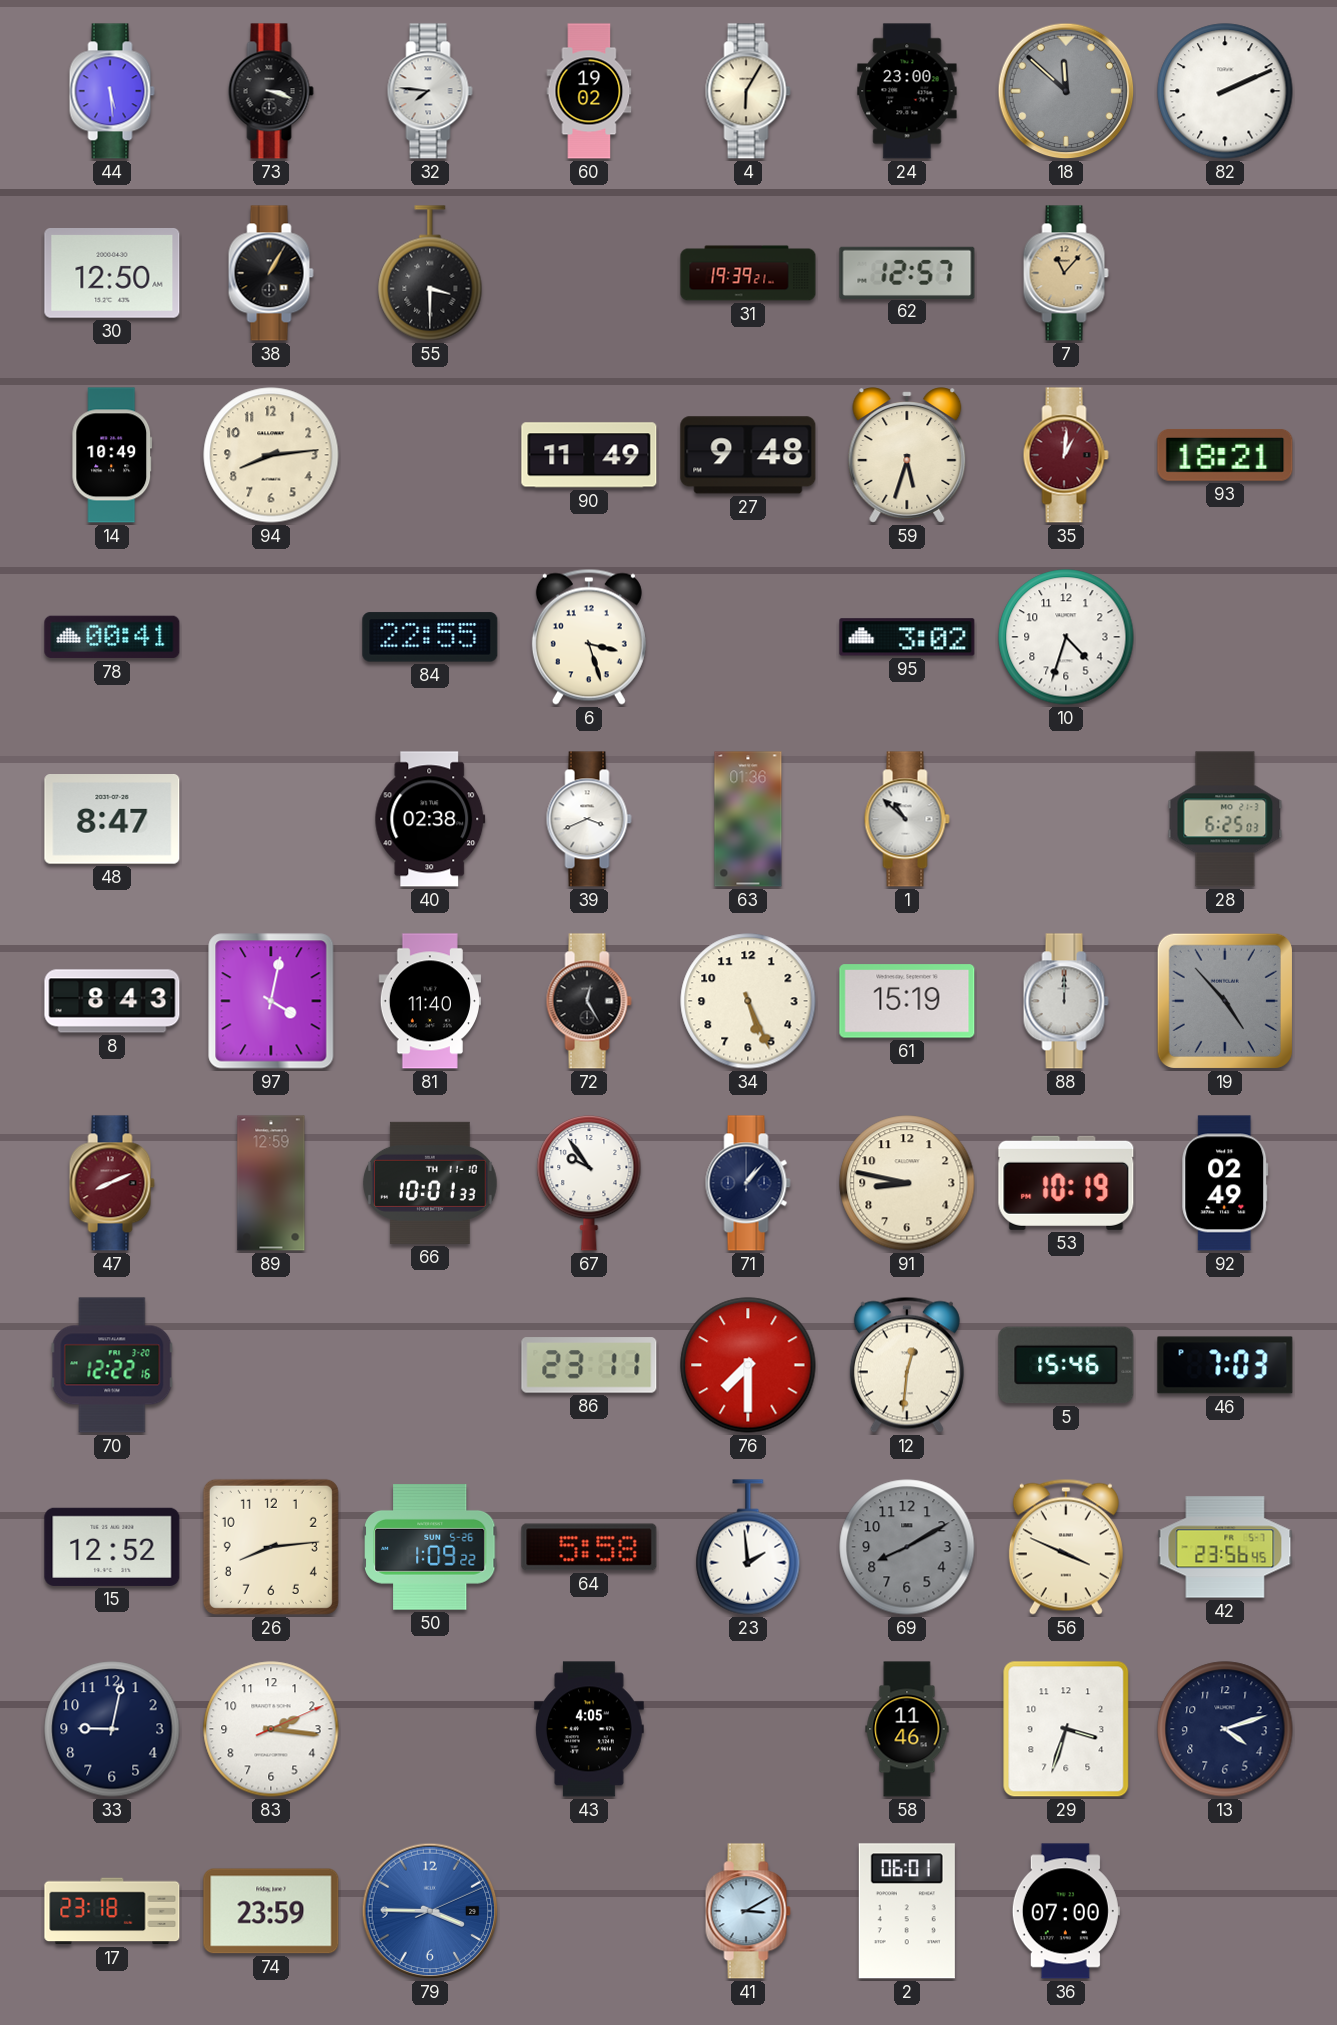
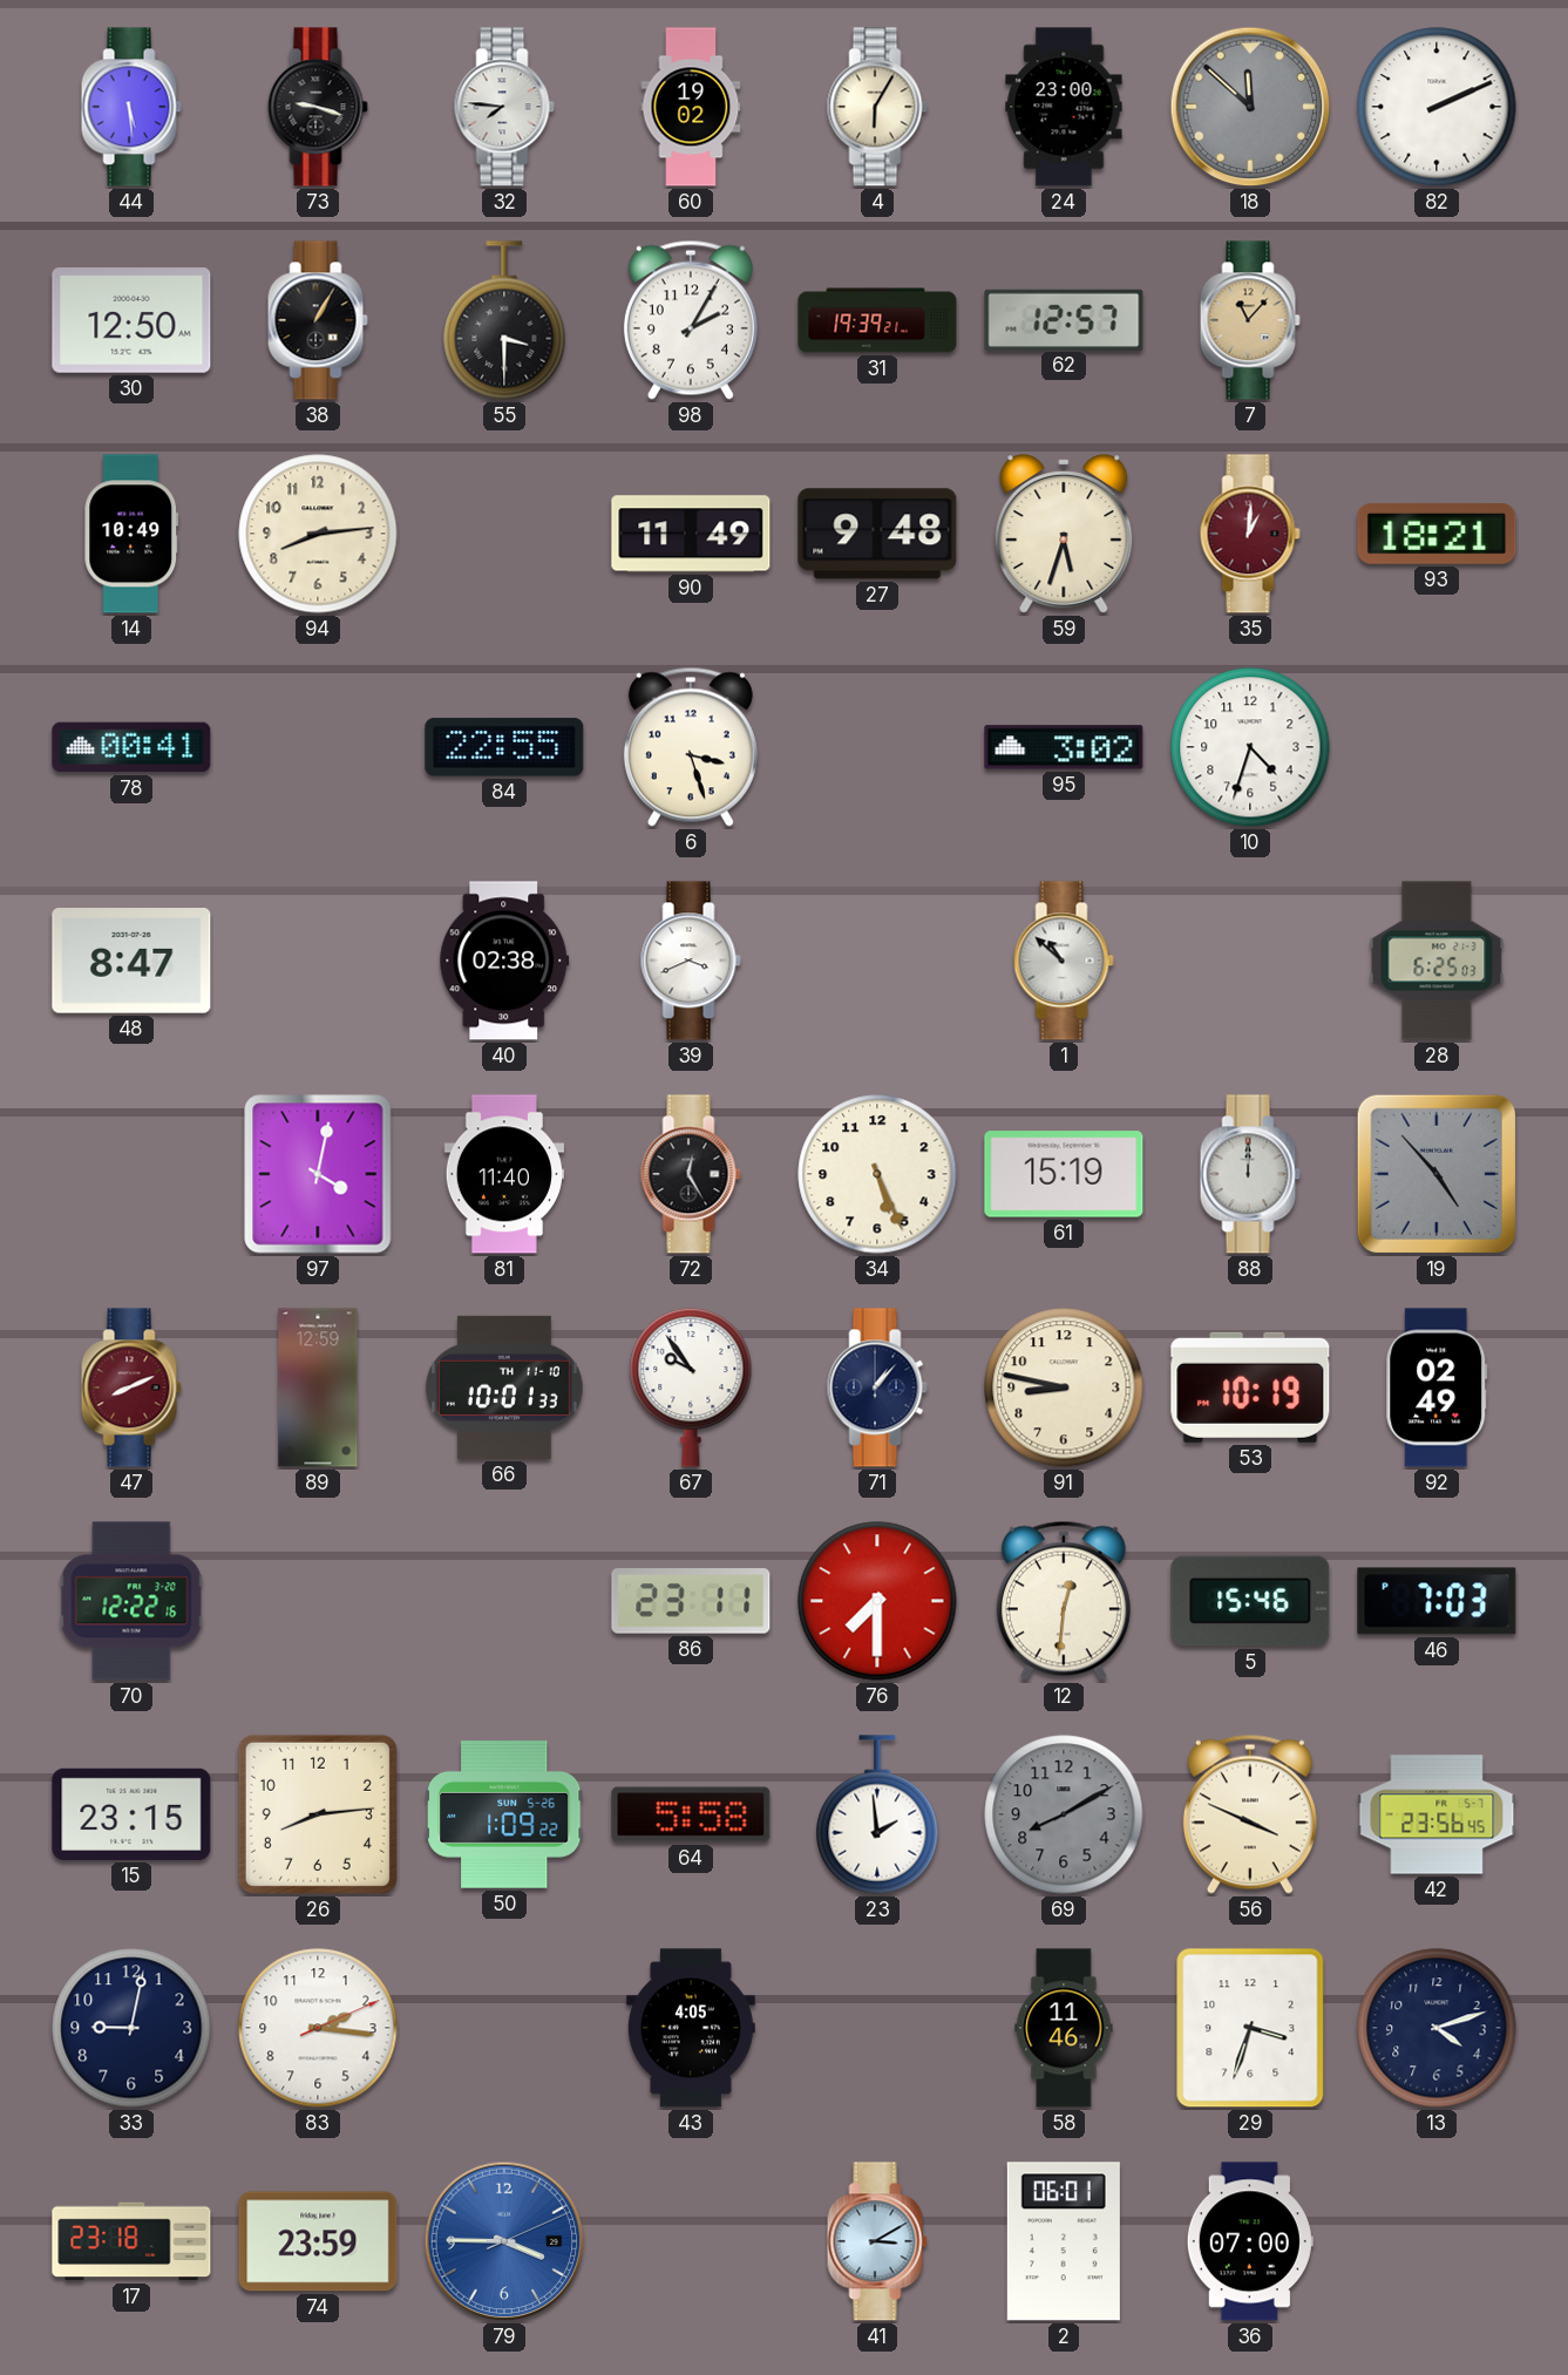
73: 3:18 -> 9:18
98: none -> 2:05
63: 01:36 -> none
8: 8:43 -> none
15: 12:52 -> 23:15
